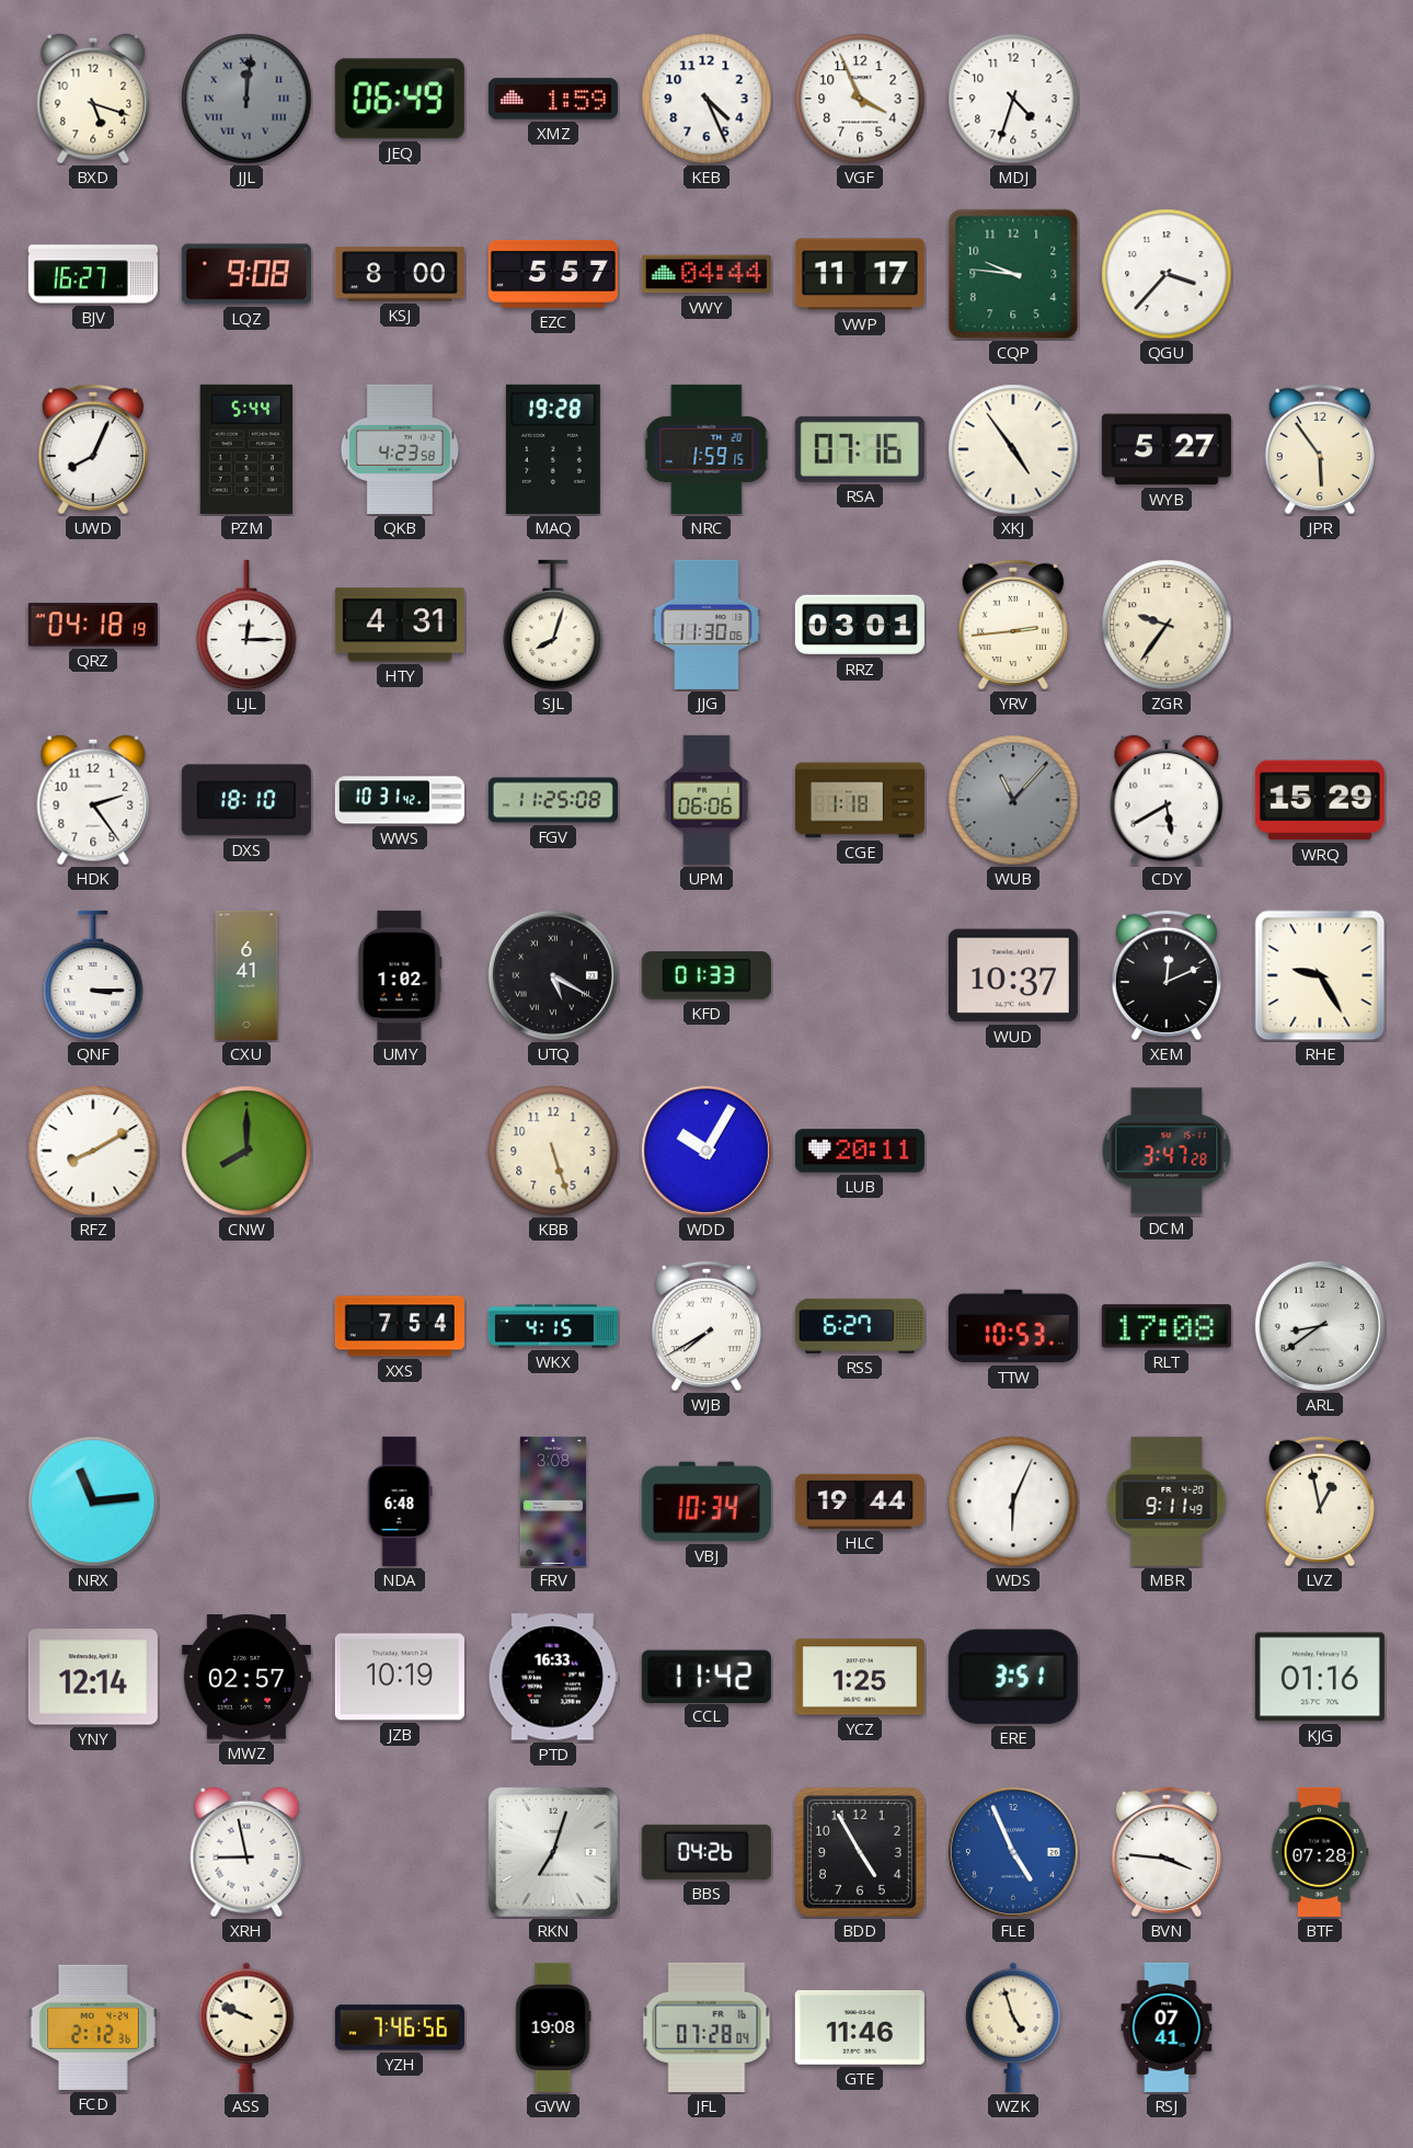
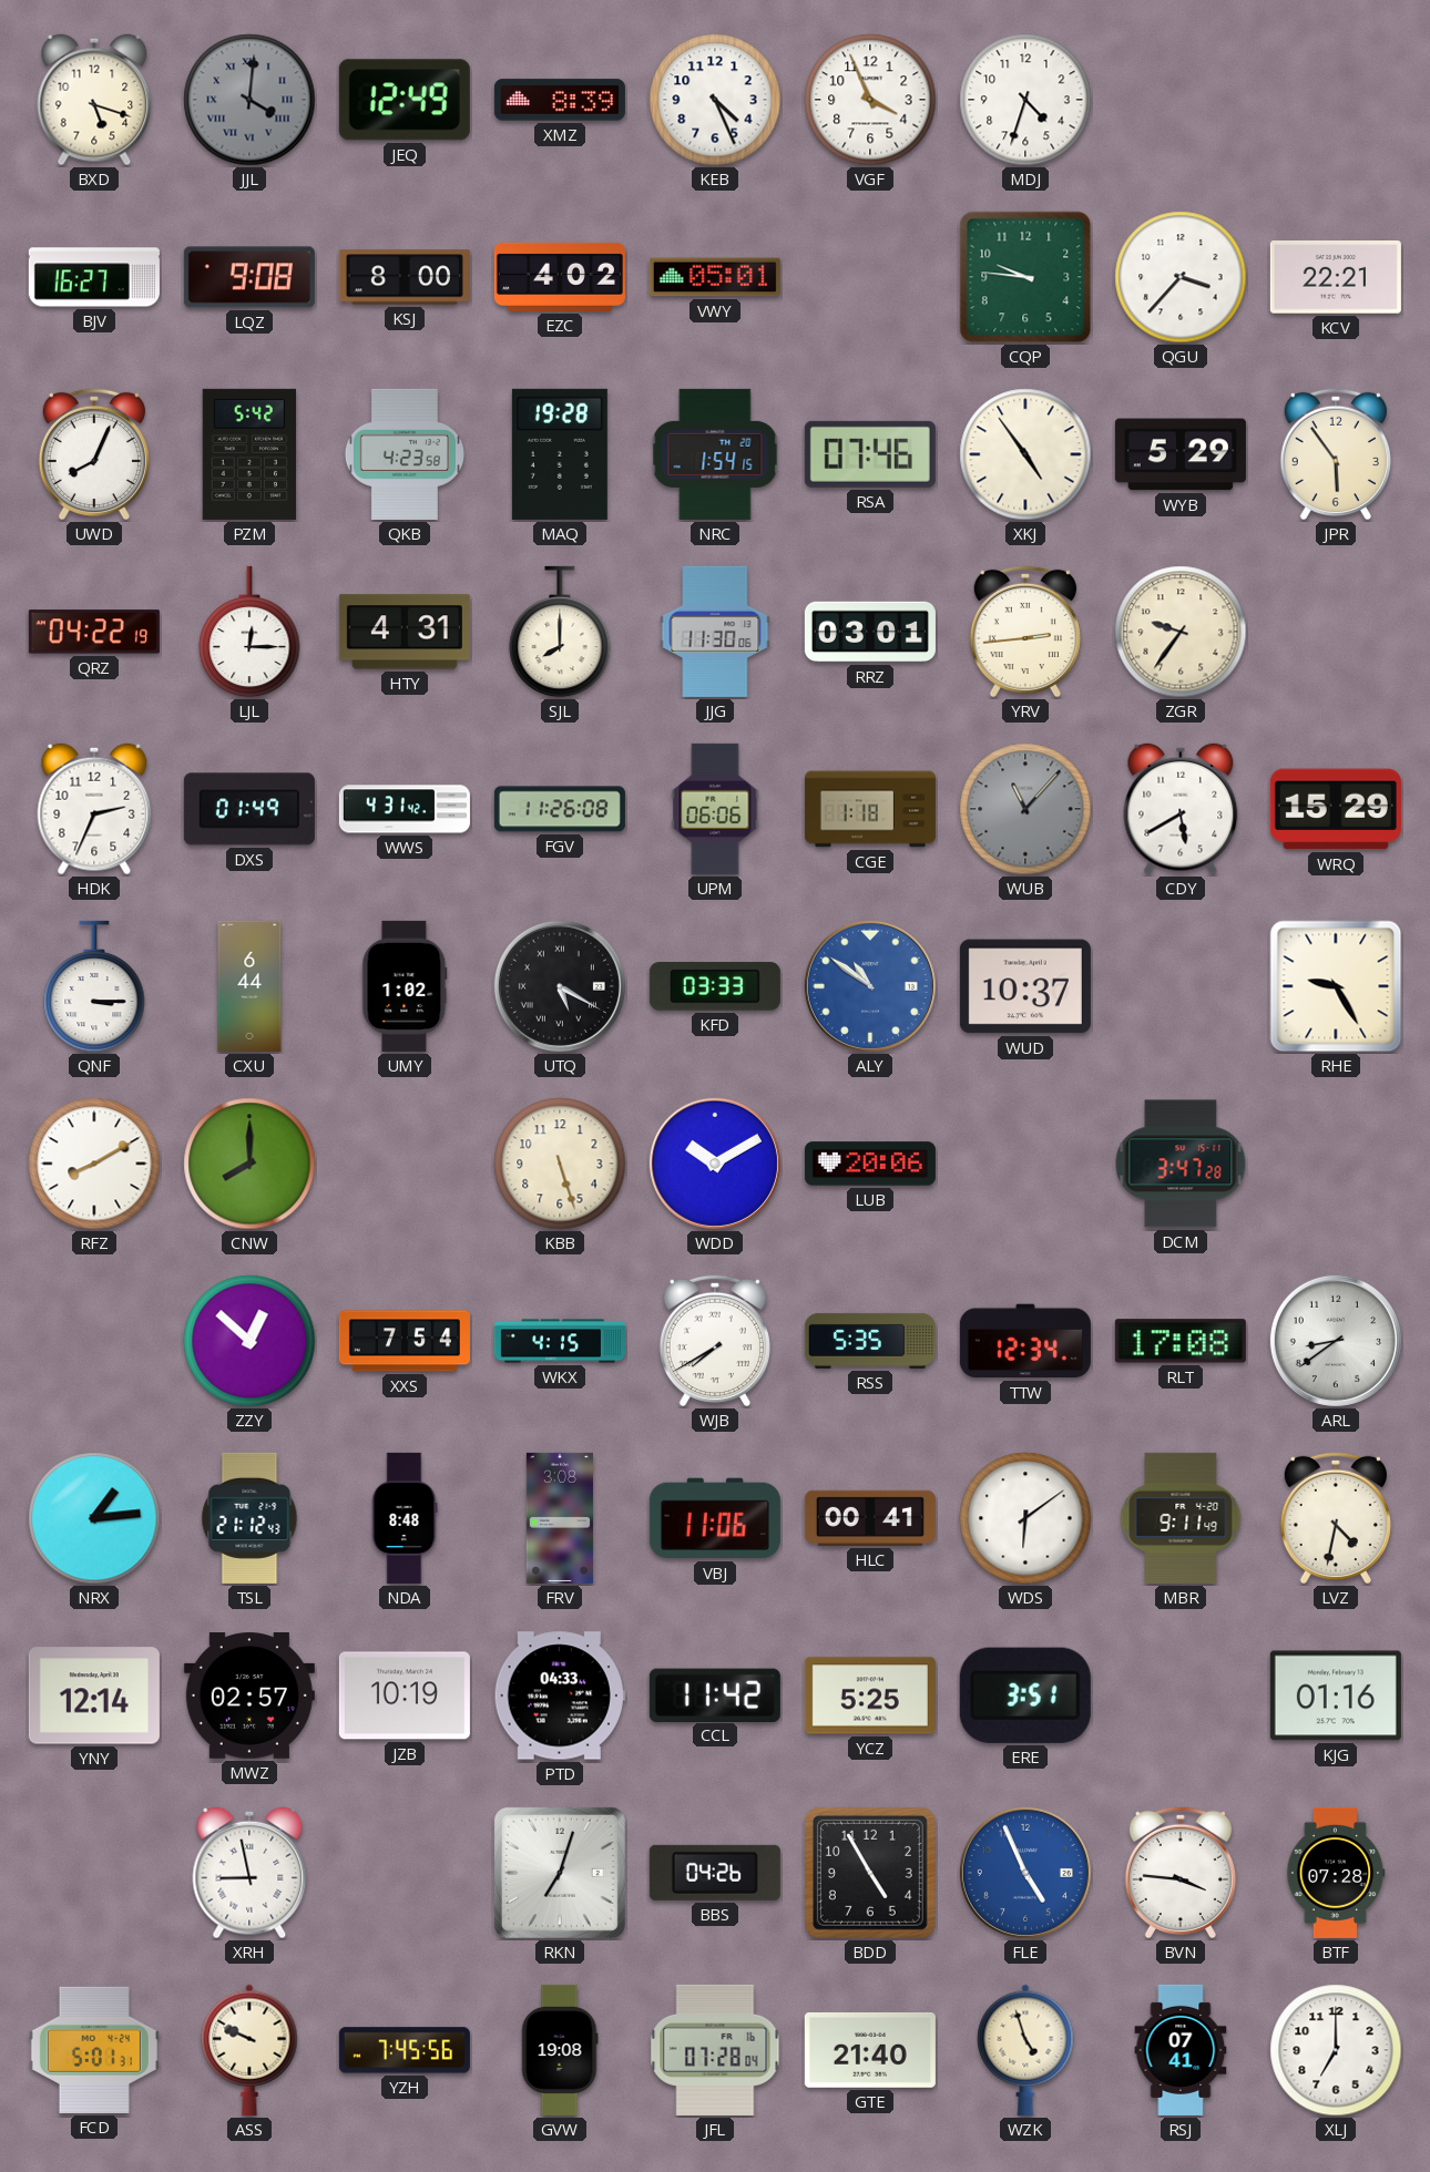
JJL: 12:01 -> 4:01
JEQ: 06:49 -> 12:49
XMZ: 1:59 -> 8:39
EZC: 5:57 -> 4:02
VWY: 04:44 -> 05:01
VWP: 11:17 -> none
KCV: none -> 22:21
PZM: 5:44 -> 5:42
NRC: 1:59 -> 1:54
RSA: 07:16 -> 07:46
WYB: 5:27 -> 5:29
QRZ: 04:18 -> 04:22
SJL: 8:03 -> 8:00
HDK: 2:24 -> 2:34
DXS: 18:10 -> 01:49
WWS: 10:31 -> 4:31
FGV: 11:25 -> 11:26
CXU: 6:41 -> 6:44
KFD: 01:33 -> 03:33
ALY: none -> 10:51
XEM: 12:11 -> none
WDD: 10:05 -> 10:10
LUB: 20:11 -> 20:06
ZZY: none -> 12:52
RSS: 6:27 -> 5:35
TTW: 10:53 -> 12:34
NRX: 11:14 -> 1:14
TSL: none -> 21:12
NDA: 6:48 -> 8:48
VBJ: 10:34 -> 11:06
HLC: 19:44 -> 00:41
WDS: 6:04 -> 6:09
LVZ: 12:58 -> 4:32
PTD: 16:33 -> 04:33
YCZ: 1:25 -> 5:25
FCD: 2:12 -> 5:01
YZH: 7:46 -> 7:45
GTE: 11:46 -> 21:40
XLJ: none -> 7:00
